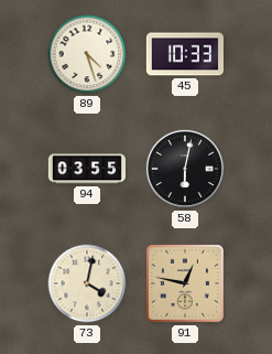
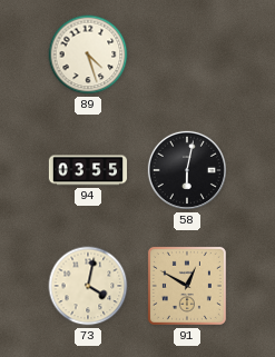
45: 10:33 -> none
91: 12:47 -> 12:50
